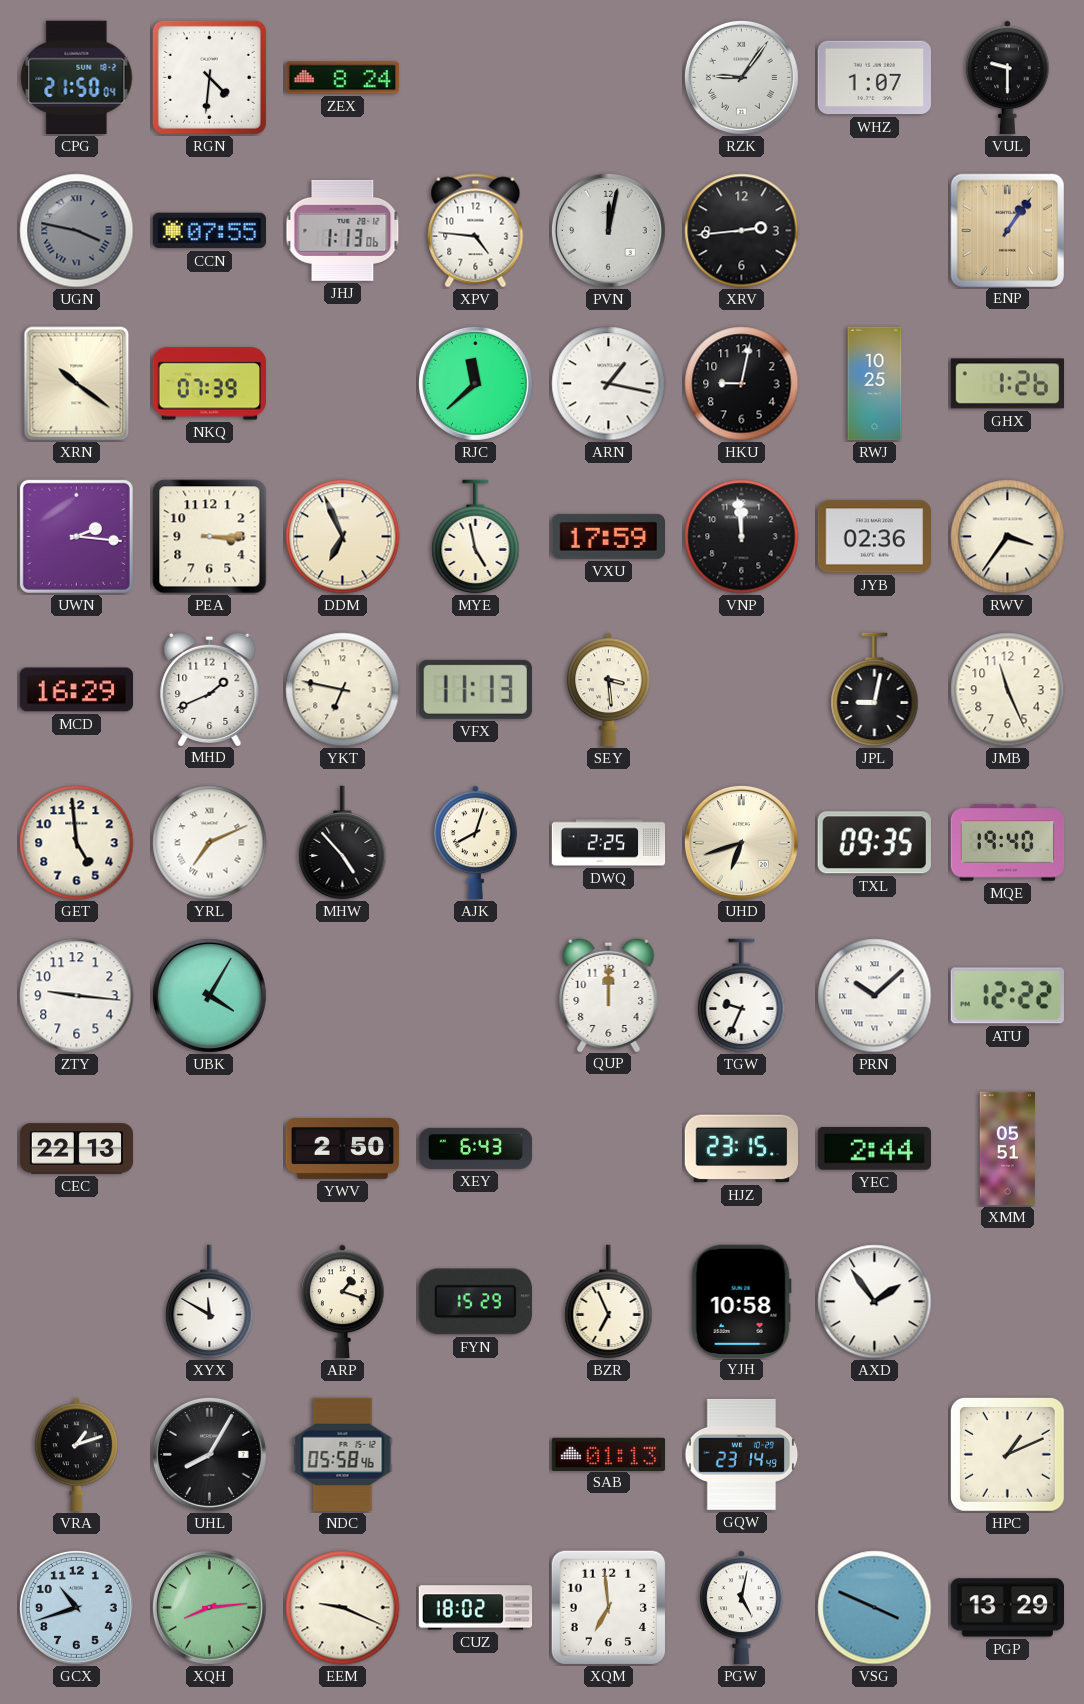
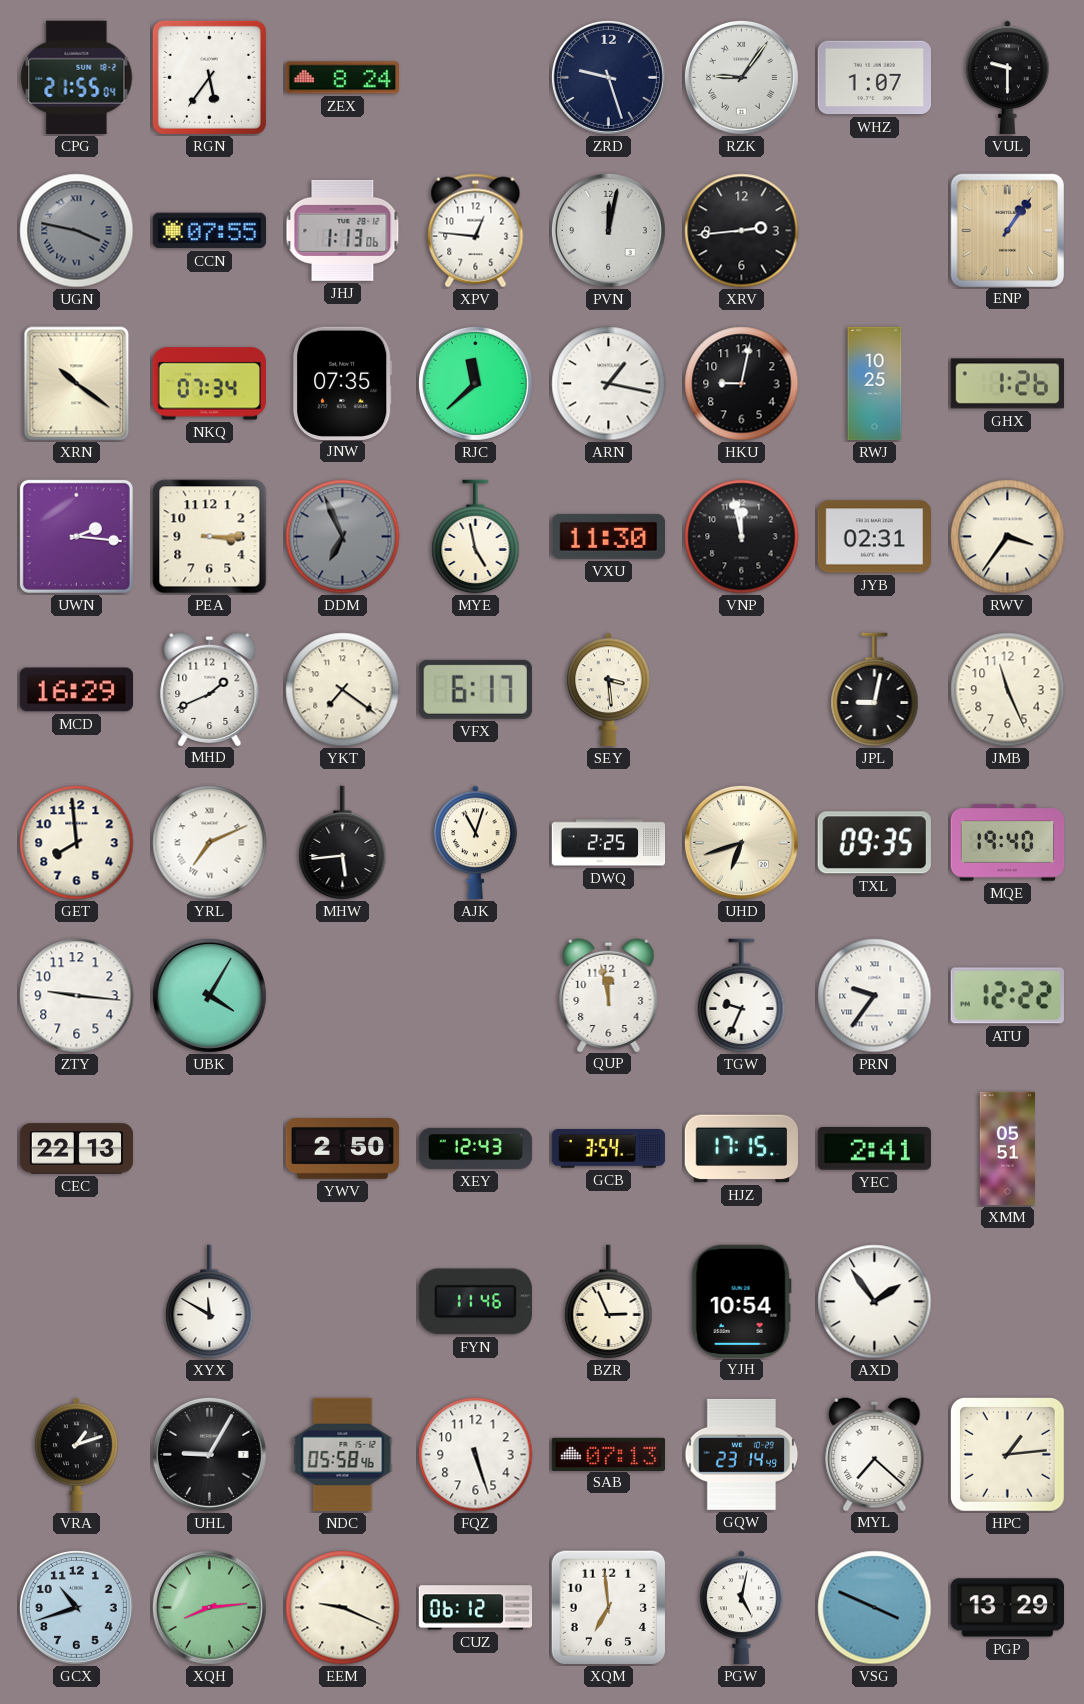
CPG: 21:50 -> 21:55
RGN: 4:31 -> 5:36
ZRD: none -> 9:27
XPV: 4:46 -> 12:46
NKQ: 07:39 -> 07:34
JNW: none -> 07:35
DDM dial: cream -> grey
VXU: 17:59 -> 11:30
VNP: 11:59 -> 11:58
JYB: 02:36 -> 02:31
YKT: 6:47 -> 7:21
VFX: 11:13 -> 6:17
GET: 4:59 -> 7:59
MHW: 4:53 -> 5:44
AJK: 8:03 -> 11:03
QUP: 12:00 -> 11:58
PRN: 10:08 -> 9:36
XEY: 6:43 -> 12:43
GCB: none -> 3:54
HJZ: 23:15 -> 17:15
YEC: 2:44 -> 2:41
ARP: 1:18 -> none
FYN: 15:29 -> 11:46
BZR: 6:56 -> 2:56
YJH: 10:58 -> 10:54
UHL: 8:05 -> 9:05
FQZ: none -> 5:27
SAB: 01:13 -> 07:13
MYL: none -> 7:22
HPC: 1:11 -> 1:14
CUZ: 18:02 -> 06:12
